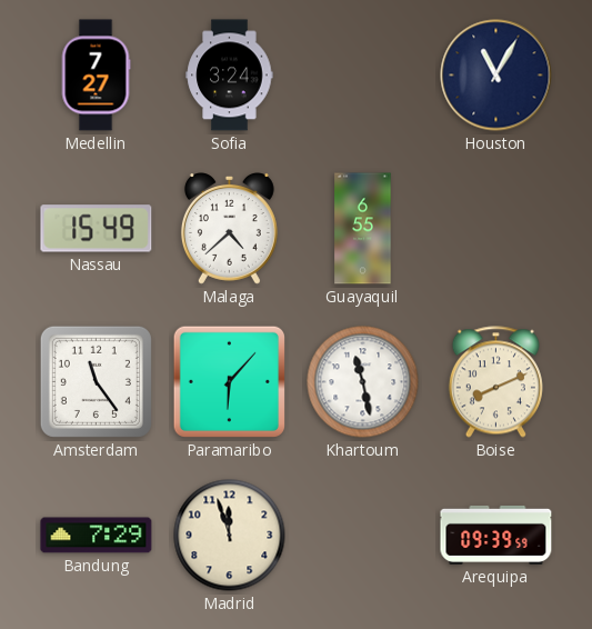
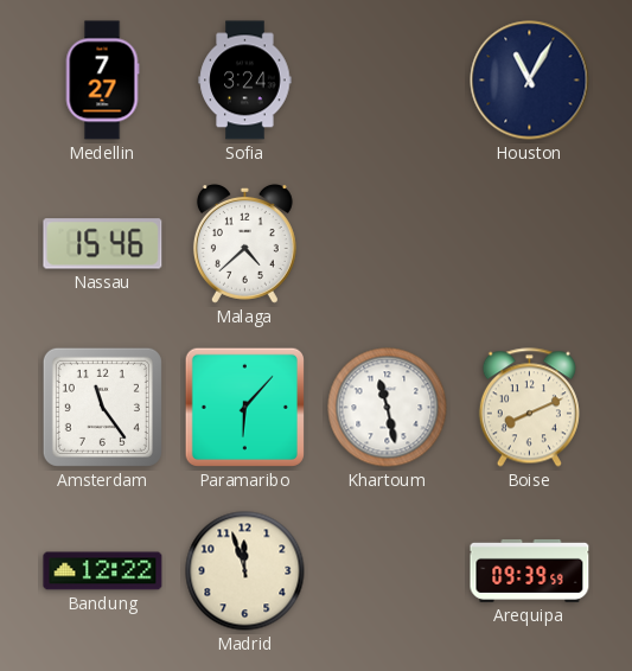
Nassau: 15:49 -> 15:46
Guayaquil: 6:55 -> none
Bandung: 7:29 -> 12:22
